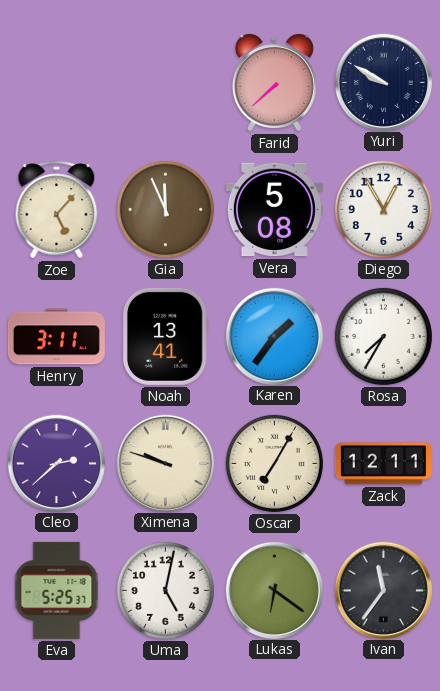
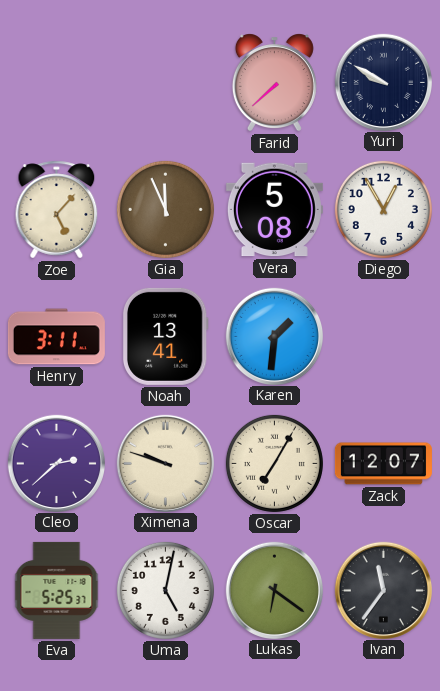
Karen: 1:36 -> 1:31
Rosa: 7:35 -> none
Zack: 12:11 -> 12:07
